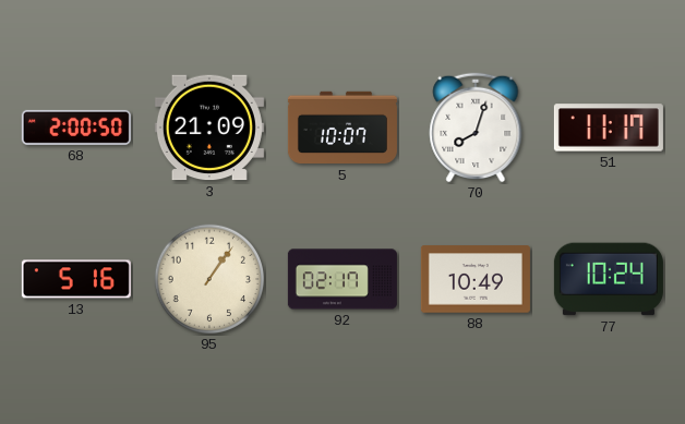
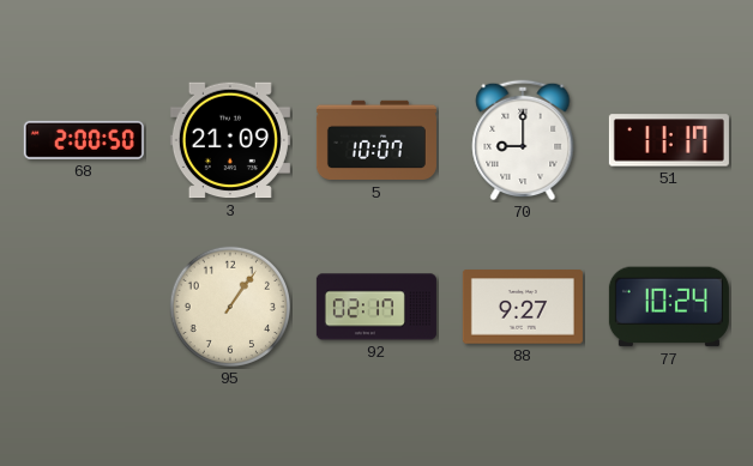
70: 8:03 -> 9:00
13: 5:16 -> none
88: 10:49 -> 9:27
